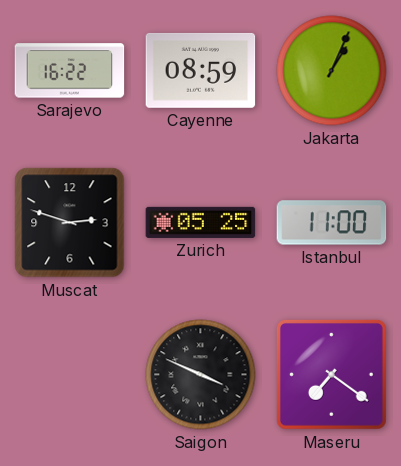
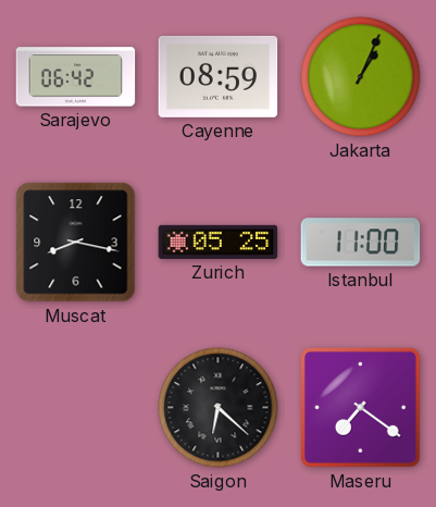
Sarajevo: 16:22 -> 06:42
Muscat: 2:48 -> 8:17
Saigon: 3:49 -> 6:22
